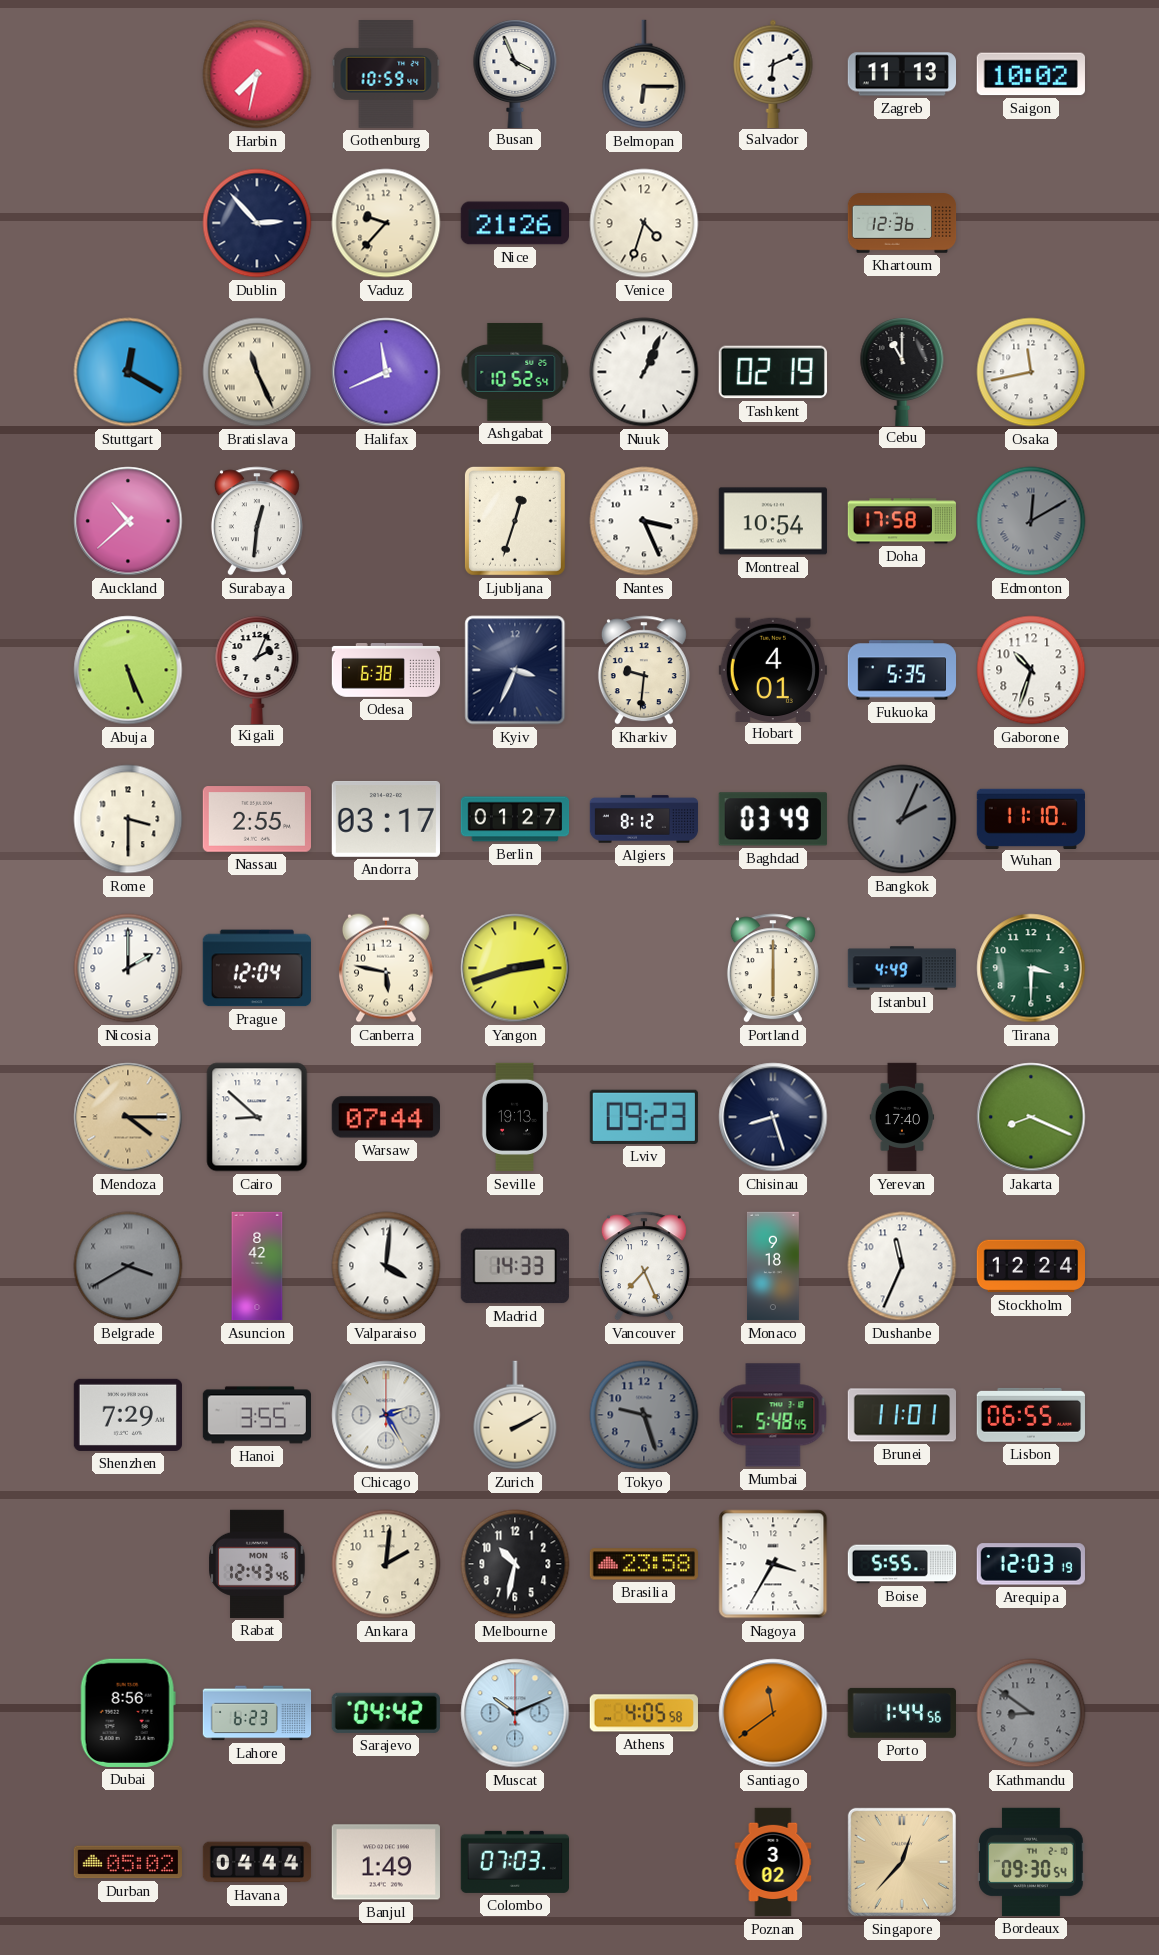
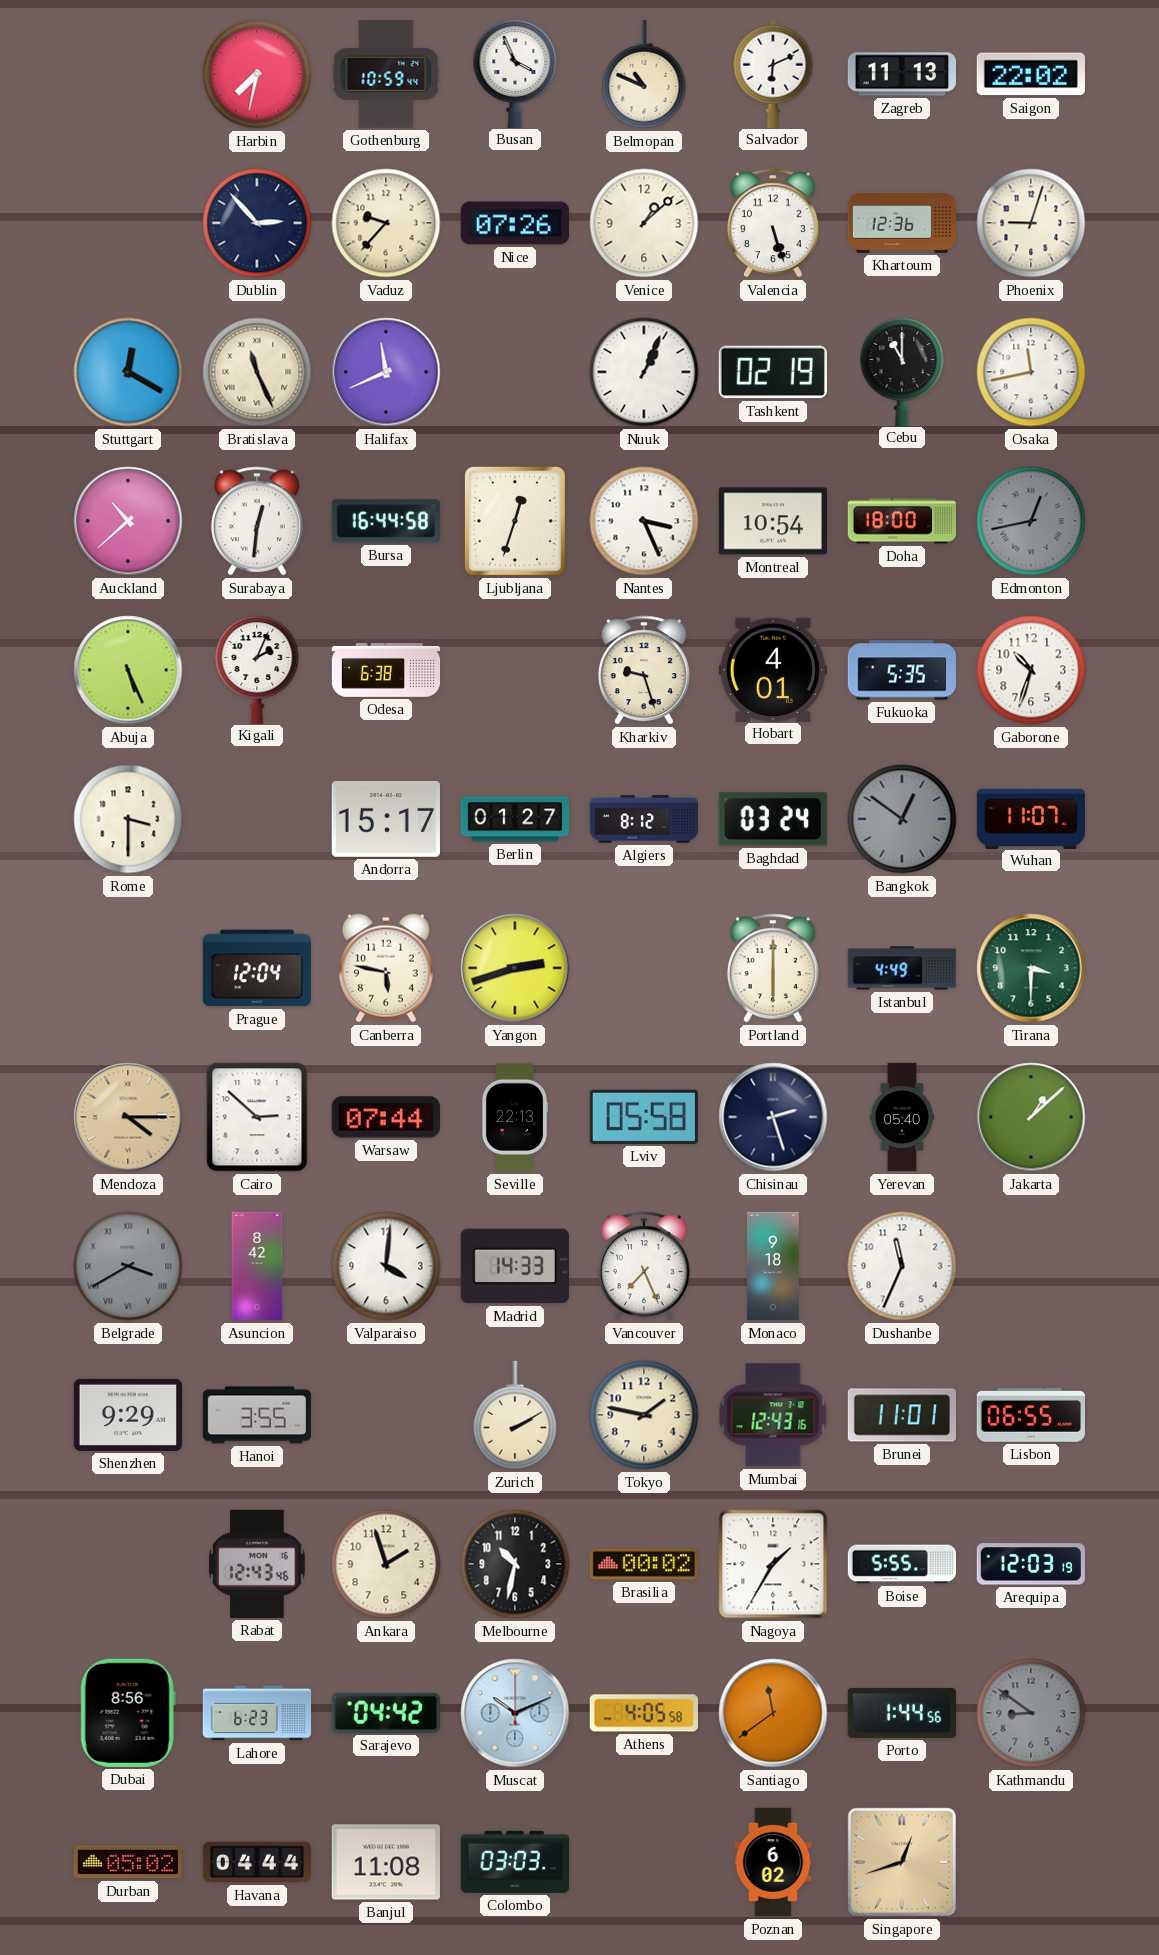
Belmopan: 6:15 -> 10:49
Saigon: 10:02 -> 22:02
Nice: 21:26 -> 07:26
Venice: 4:33 -> 1:08
Valencia: none -> 5:27
Phoenix: none -> 9:03
Ashgabat: 10:52 -> none
Bursa: none -> 16:44
Doha: 17:58 -> 18:00
Edmonton: 12:10 -> 12:43
Kyiv: 3:34 -> none
Kharkiv: 9:31 -> 9:27
Nassau: 2:55 -> none
Andorra: 03:17 -> 15:17
Baghdad: 03:49 -> 03:24
Bangkok: 2:04 -> 12:51
Wuhan: 11:10 -> 11:07
Nicosia: 2:00 -> none
Cairo: 8:52 -> 2:52
Seville: 19:13 -> 22:13
Lviv: 09:23 -> 05:58
Chisinau: 8:27 -> 2:27
Yerevan: 17:40 -> 05:40
Jakarta: 8:19 -> 1:08
Stockholm: 12:24 -> none
Shenzhen: 7:29 -> 9:29
Chicago: 2:25 -> none
Tokyo: 9:27 -> 1:47
Tokyo dial: grey -> cream
Mumbai: 5:48 -> 12:43
Ankara: 2:01 -> 1:57
Brasilia: 23:58 -> 00:02
Nagoya: 3:35 -> 1:35
Banjul: 1:49 -> 11:08
Colombo: 07:03 -> 03:03
Poznan: 3:02 -> 6:02
Singapore: 12:37 -> 12:42
Bordeaux: 09:30 -> none
